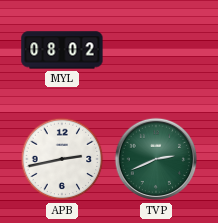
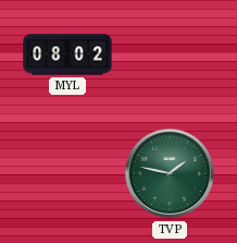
APB: 2:43 -> none
TVP: 2:41 -> 1:47
